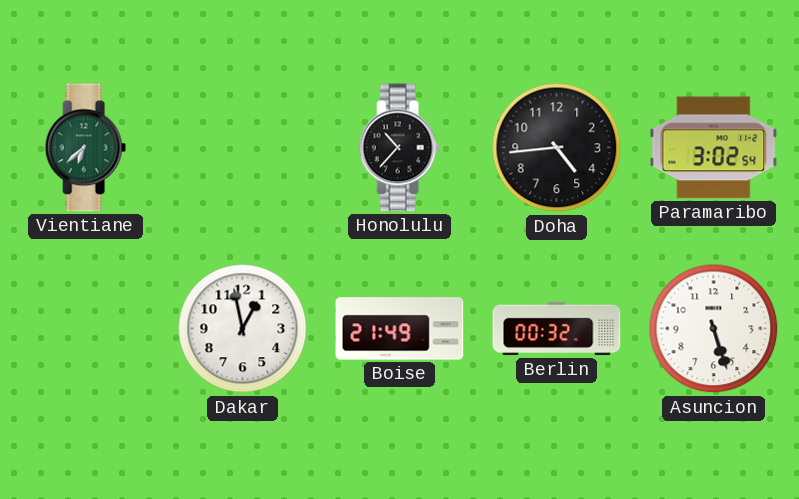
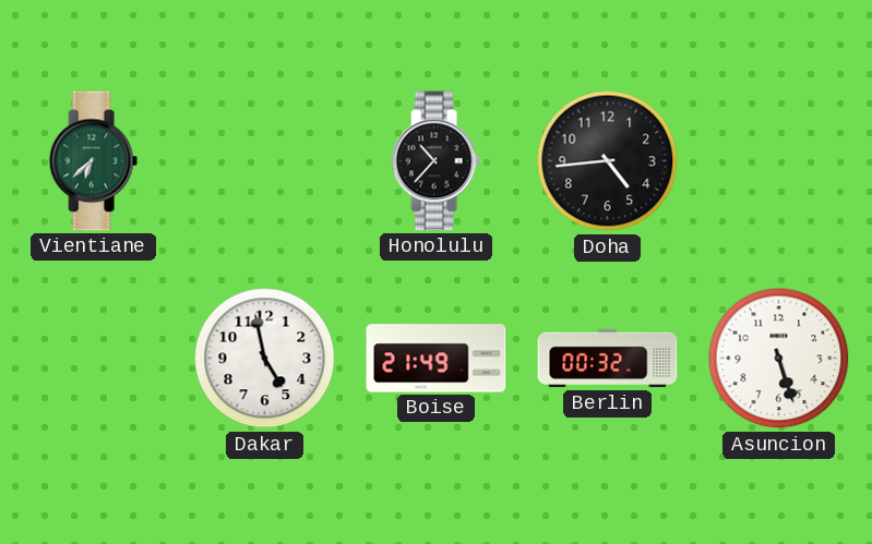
Paramaribo: 3:02 -> none
Dakar: 12:58 -> 4:58
